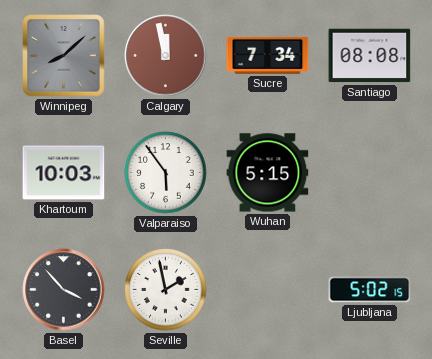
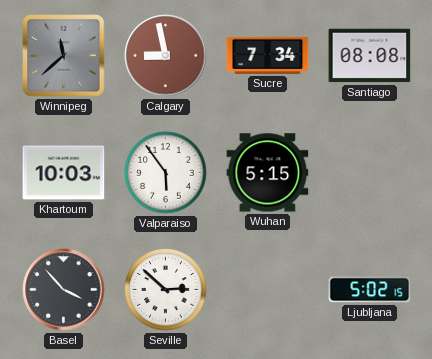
Winnipeg: 8:08 -> 11:38
Calgary: 11:58 -> 8:58
Seville: 1:58 -> 2:52
